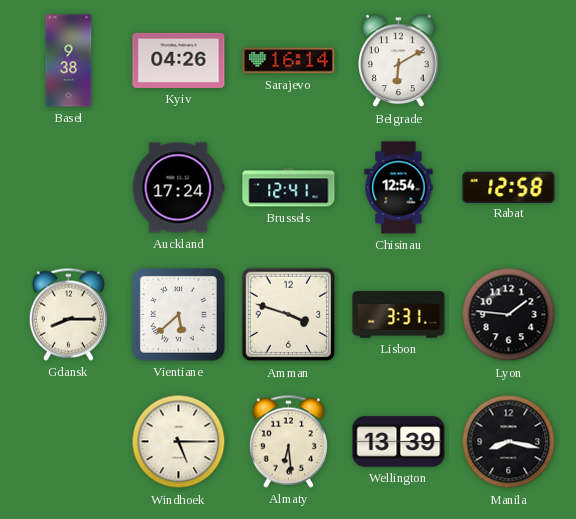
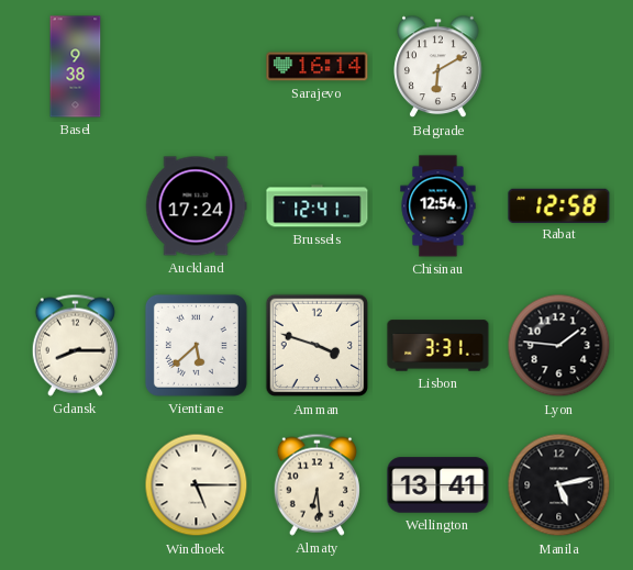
Kyiv: 04:26 -> none
Wellington: 13:39 -> 13:41
Manila: 8:17 -> 5:13
